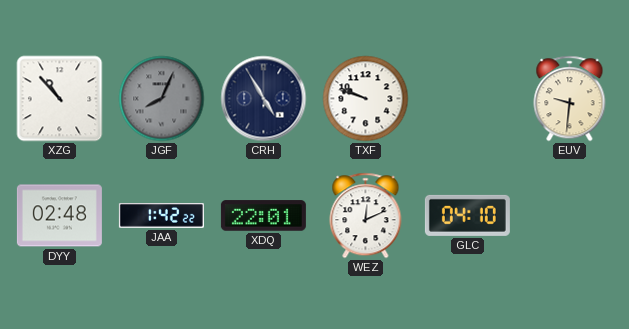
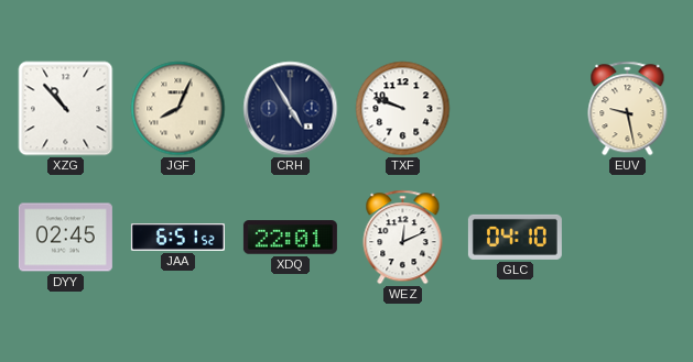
JGF dial: grey -> cream
EUV: 9:31 -> 9:28
DYY: 02:48 -> 02:45
JAA: 1:42 -> 6:51
